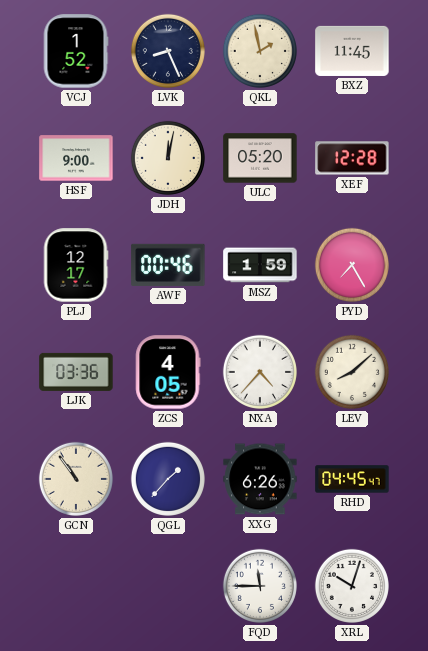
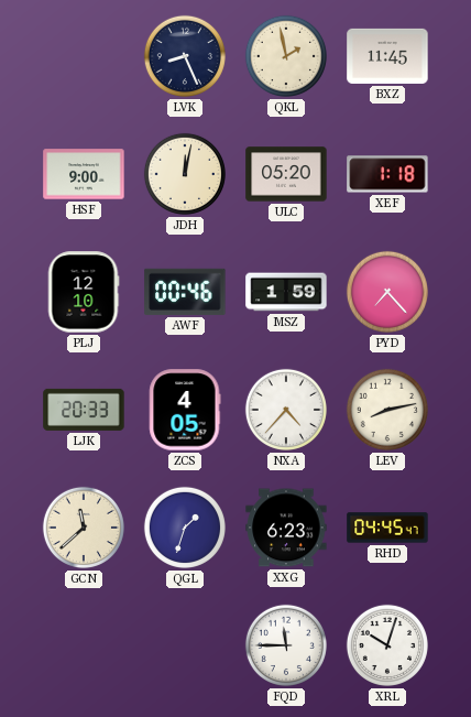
VCJ: 1:52 -> none
XEF: 12:28 -> 1:18
PLJ: 12:17 -> 12:10
PYD: 7:25 -> 7:23
LJK: 03:36 -> 20:33
LEV: 8:08 -> 8:13
GCN: 10:54 -> 11:38
QGL: 1:37 -> 1:33
XXG: 6:26 -> 6:23
